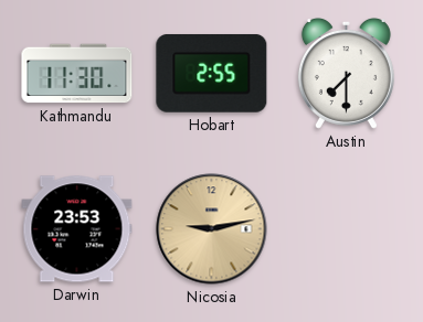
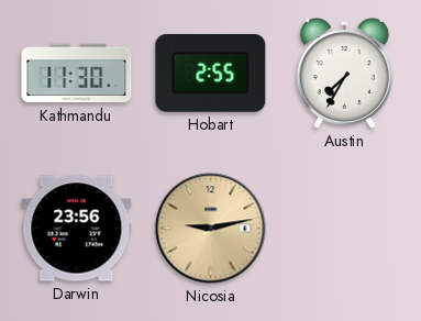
Austin: 7:30 -> 7:35
Darwin: 23:53 -> 23:56
